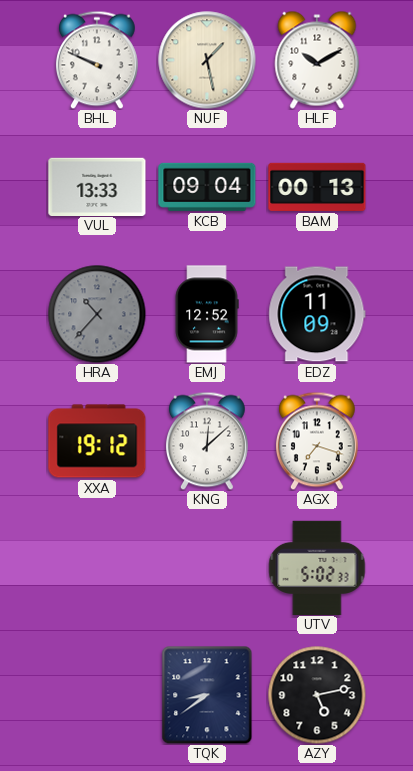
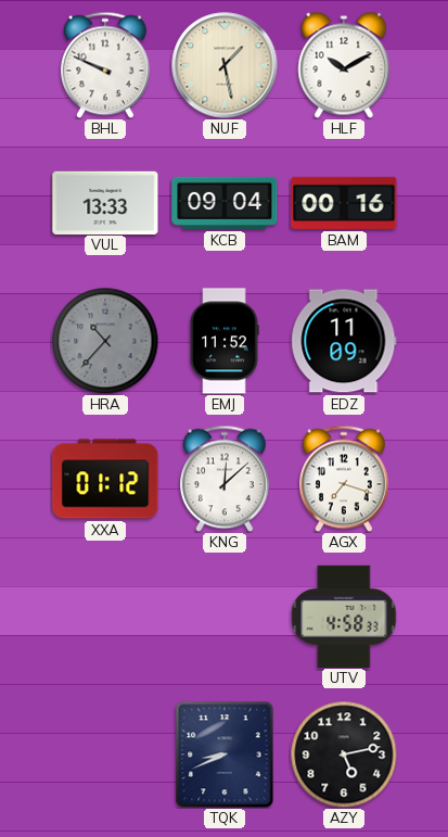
BAM: 00:13 -> 00:16
EMJ: 12:52 -> 11:52
XXA: 19:12 -> 01:12
UTV: 5:02 -> 4:58
TQK: 8:39 -> 8:41
